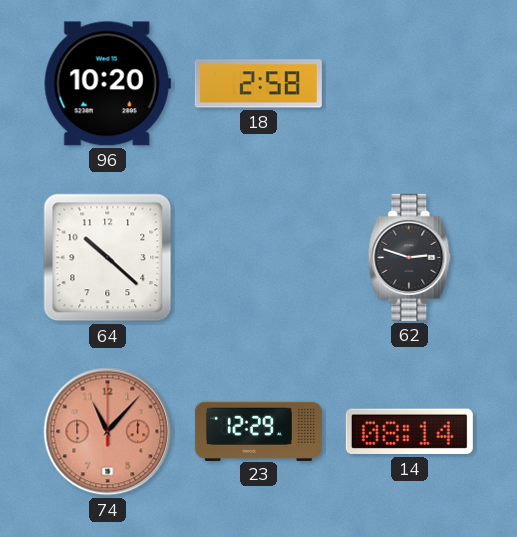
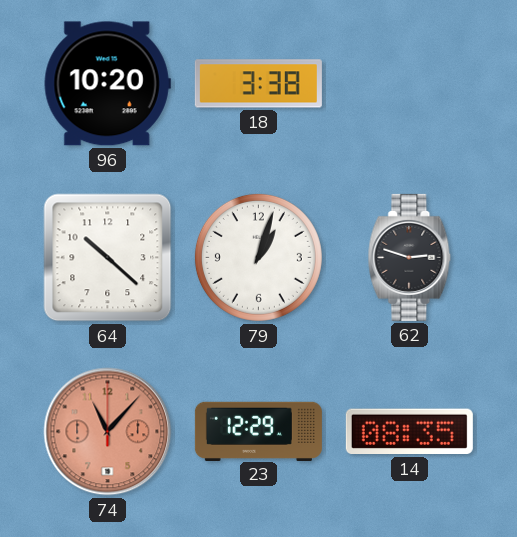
18: 2:58 -> 3:38
79: none -> 1:03
14: 08:14 -> 08:35
